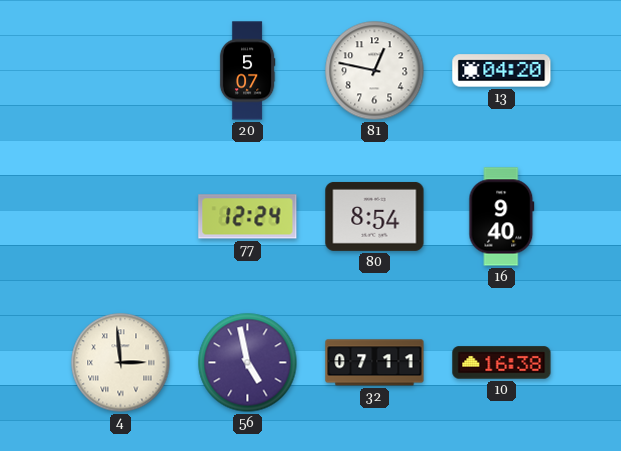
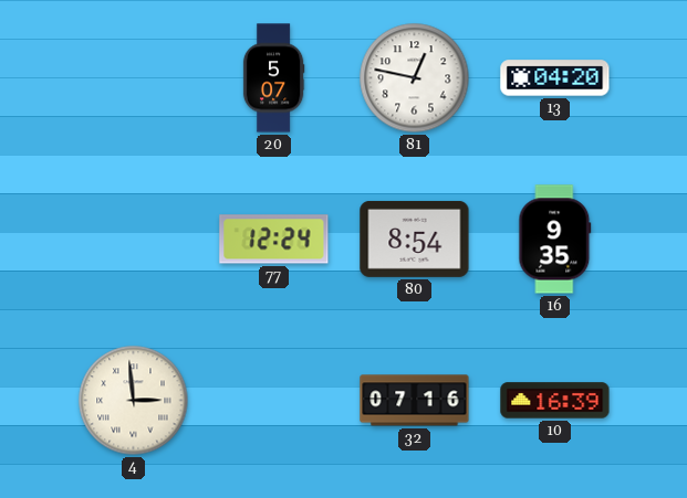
16: 9:40 -> 9:35
56: 4:58 -> none
32: 07:11 -> 07:16
10: 16:38 -> 16:39
